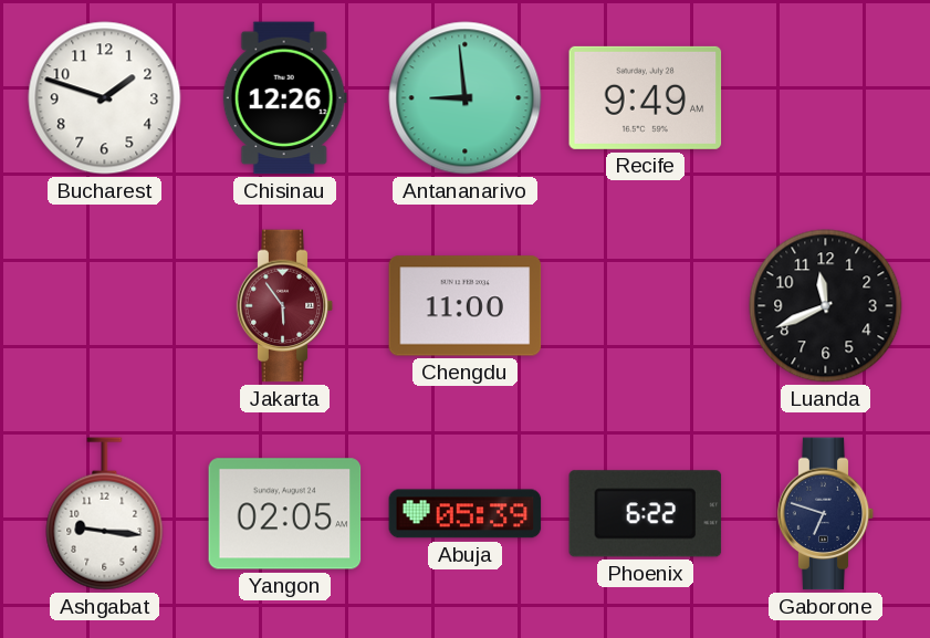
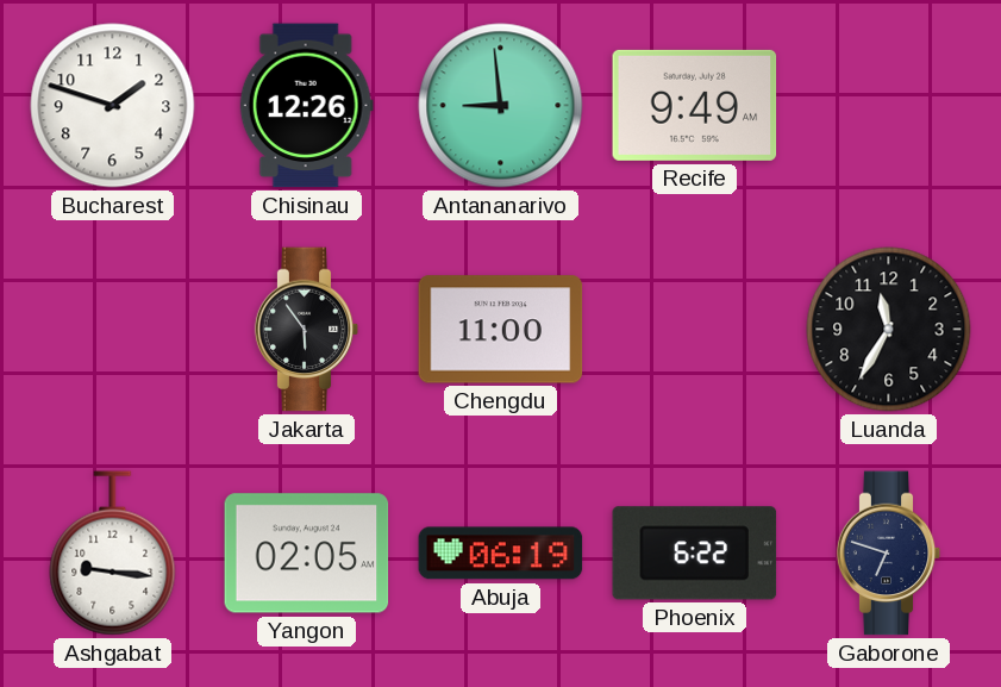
Jakarta dial: burgundy -> black
Luanda: 11:41 -> 11:35
Abuja: 05:39 -> 06:19
